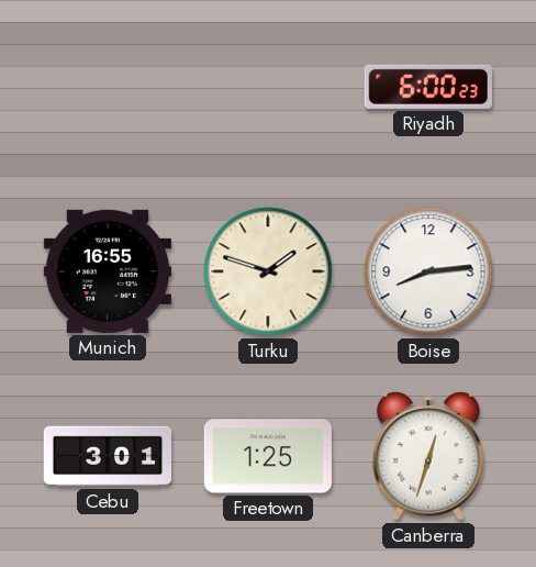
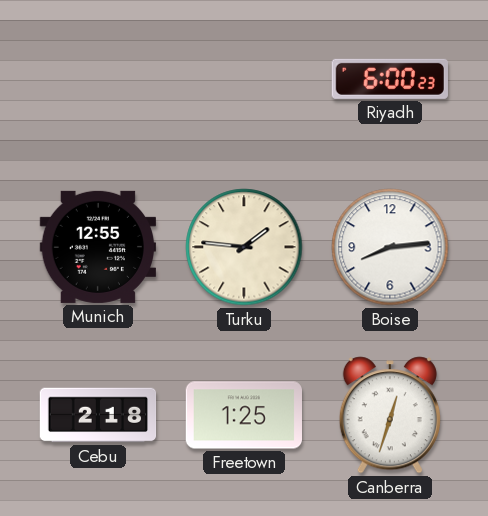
Munich: 16:55 -> 12:55
Turku: 1:48 -> 1:46
Cebu: 3:01 -> 2:18
